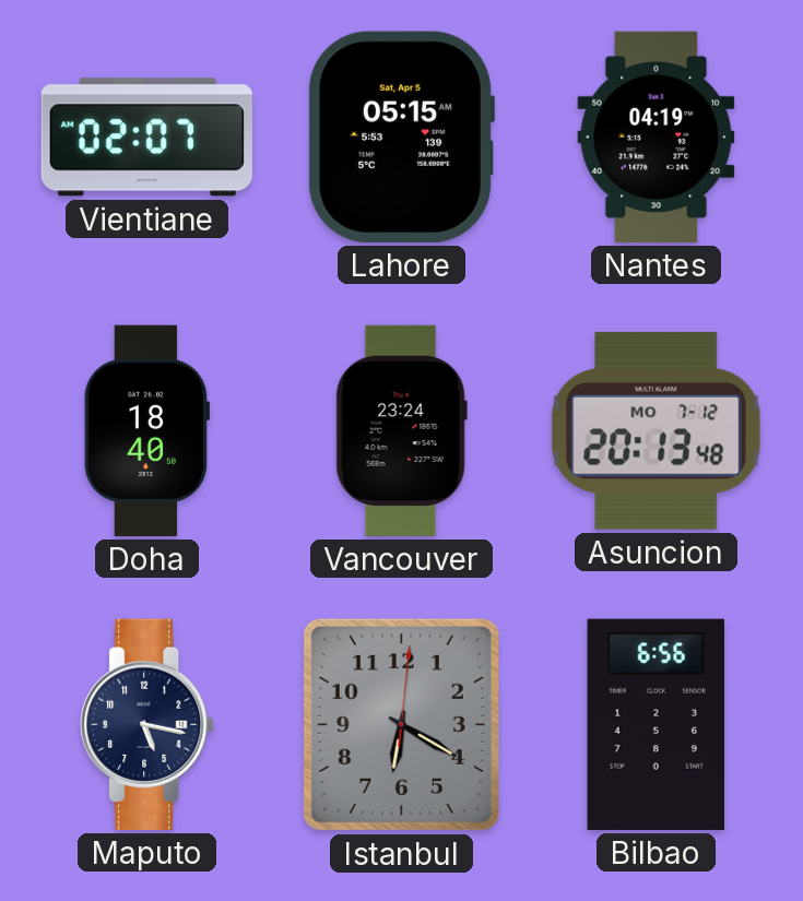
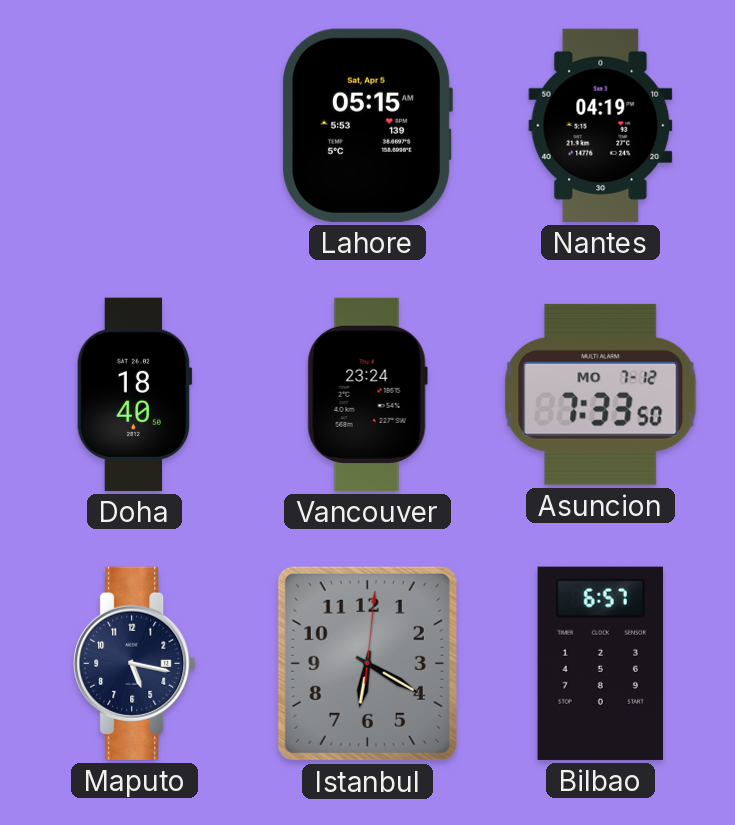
Vientiane: 02:07 -> none
Asuncion: 20:13 -> 7:33
Bilbao: 6:56 -> 6:57
